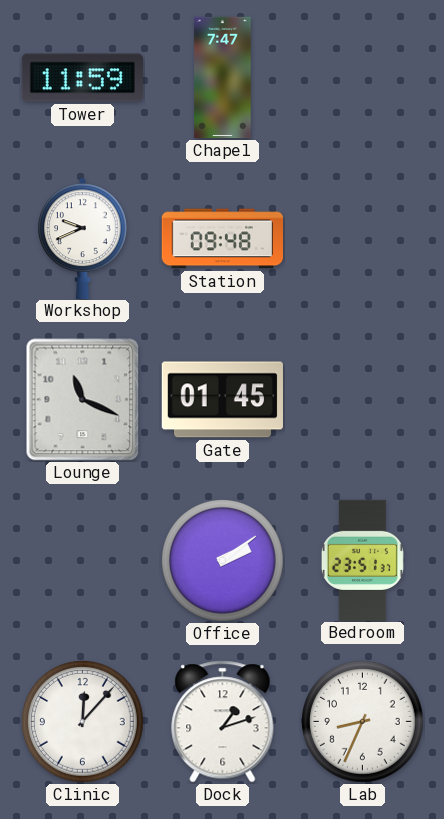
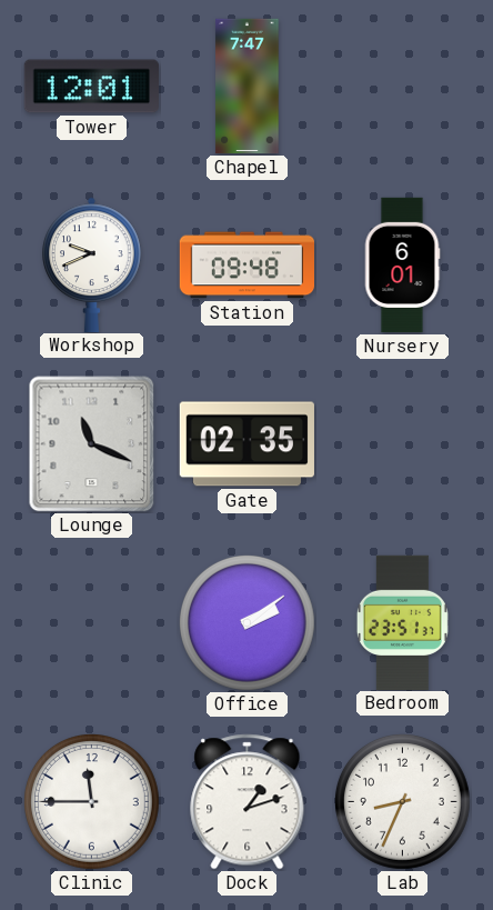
Tower: 11:59 -> 12:01
Nursery: none -> 6:01
Gate: 01:45 -> 02:35
Clinic: 12:07 -> 11:45
